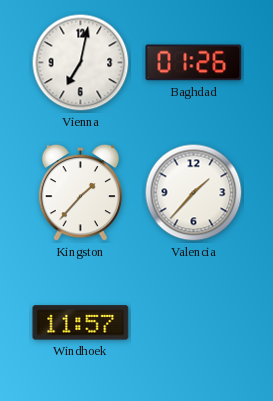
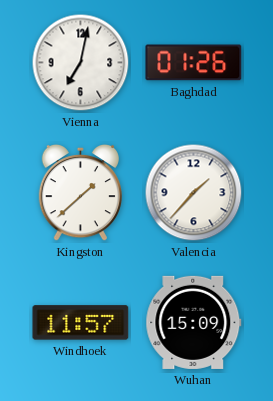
Kingston: 1:37 -> 1:38
Wuhan: none -> 15:09
